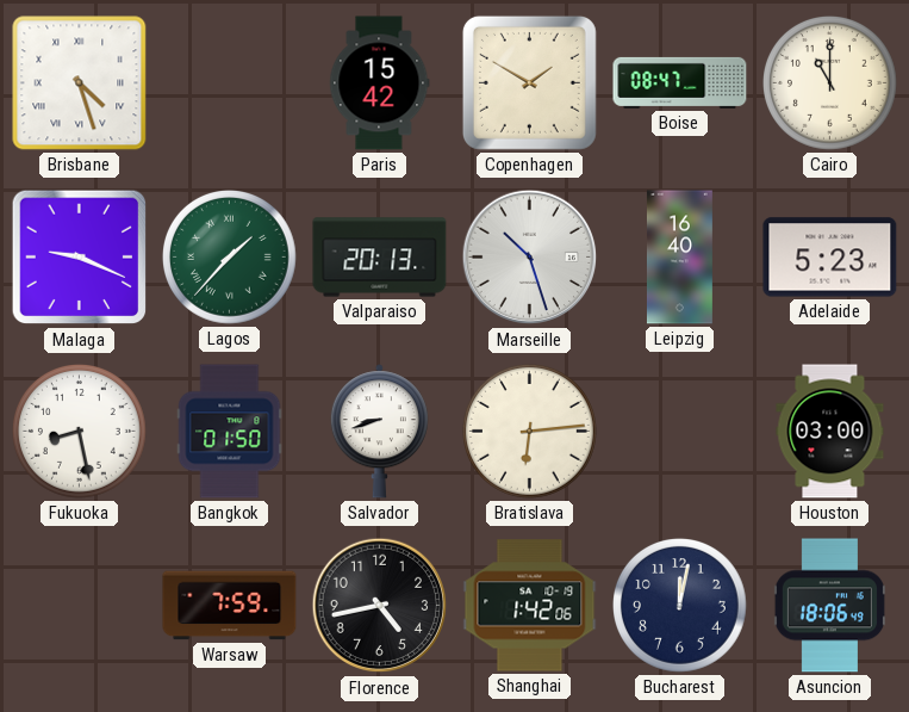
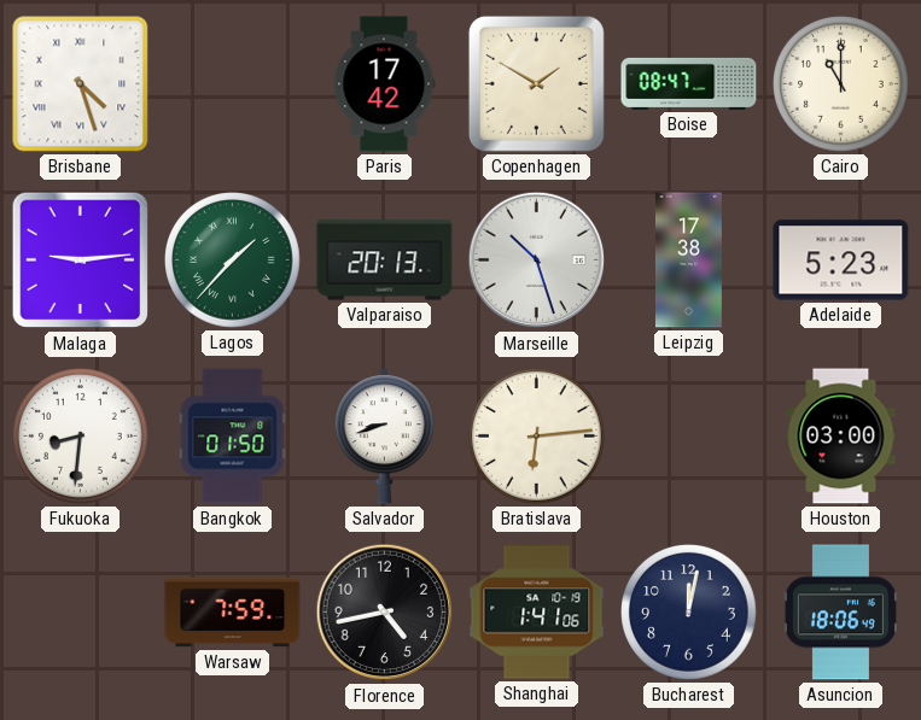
Paris: 15:42 -> 17:42
Malaga: 9:19 -> 9:14
Leipzig: 16:40 -> 17:38
Fukuoka: 8:28 -> 8:31
Shanghai: 1:42 -> 1:41
